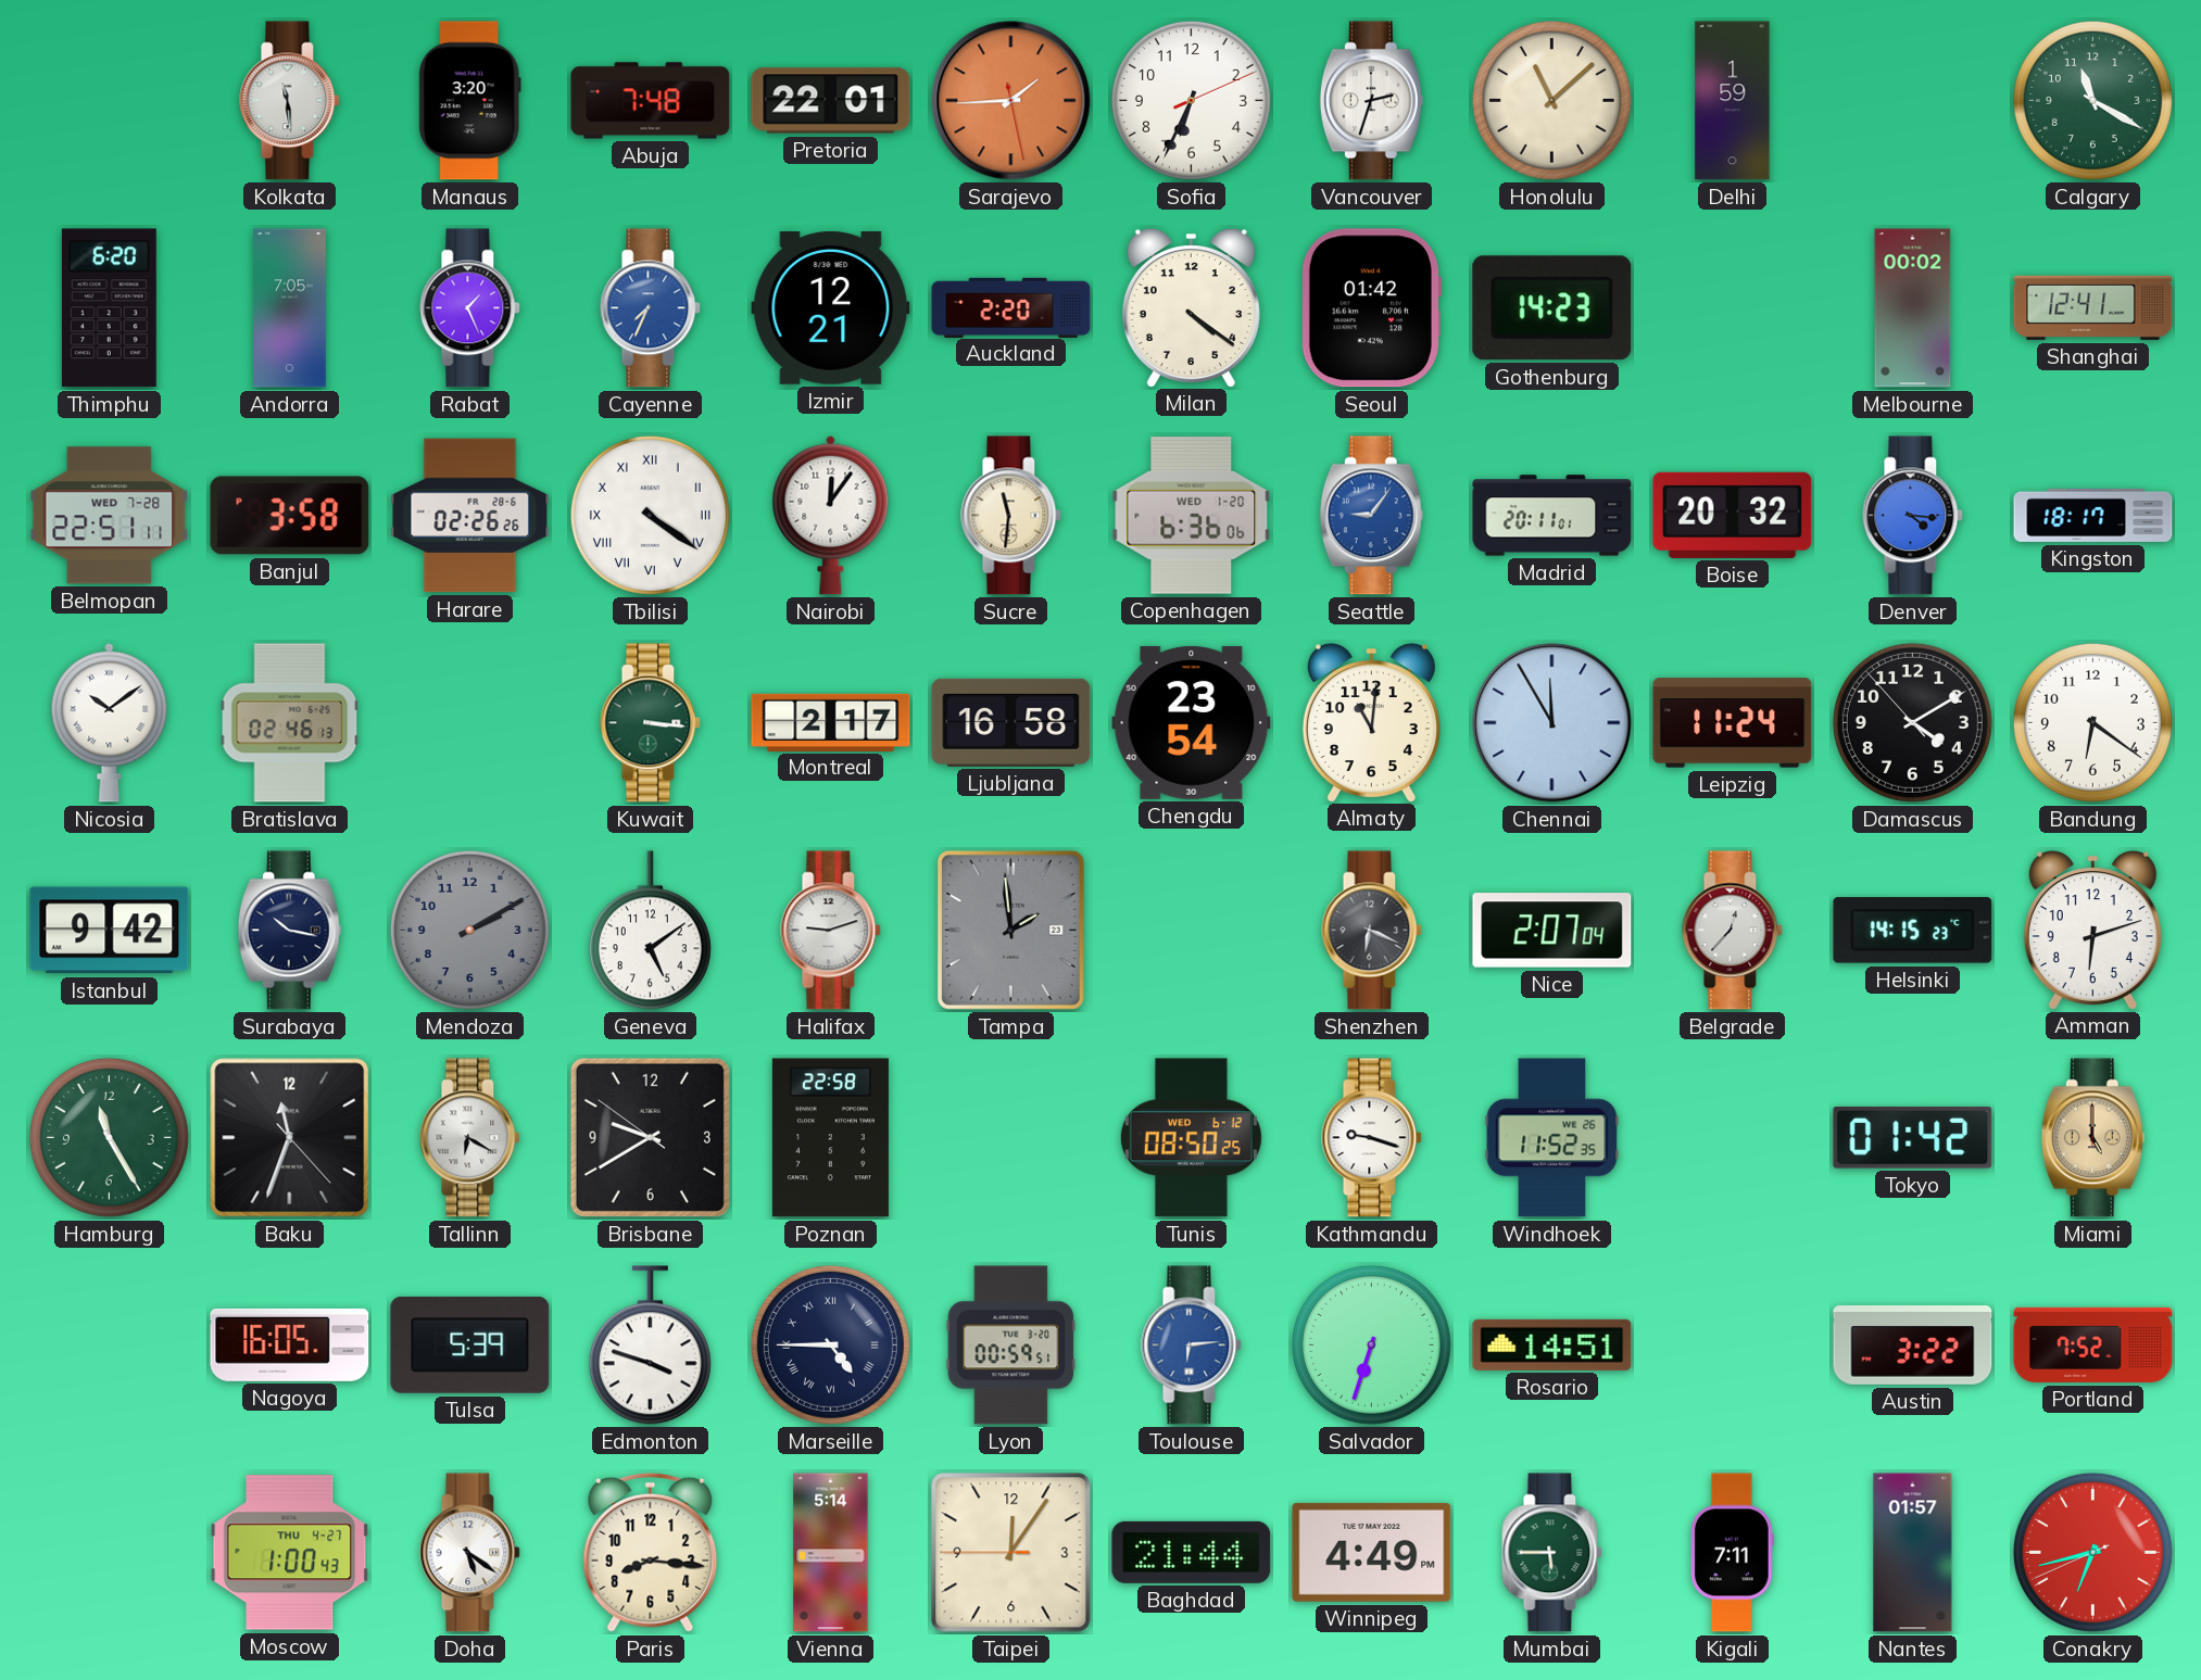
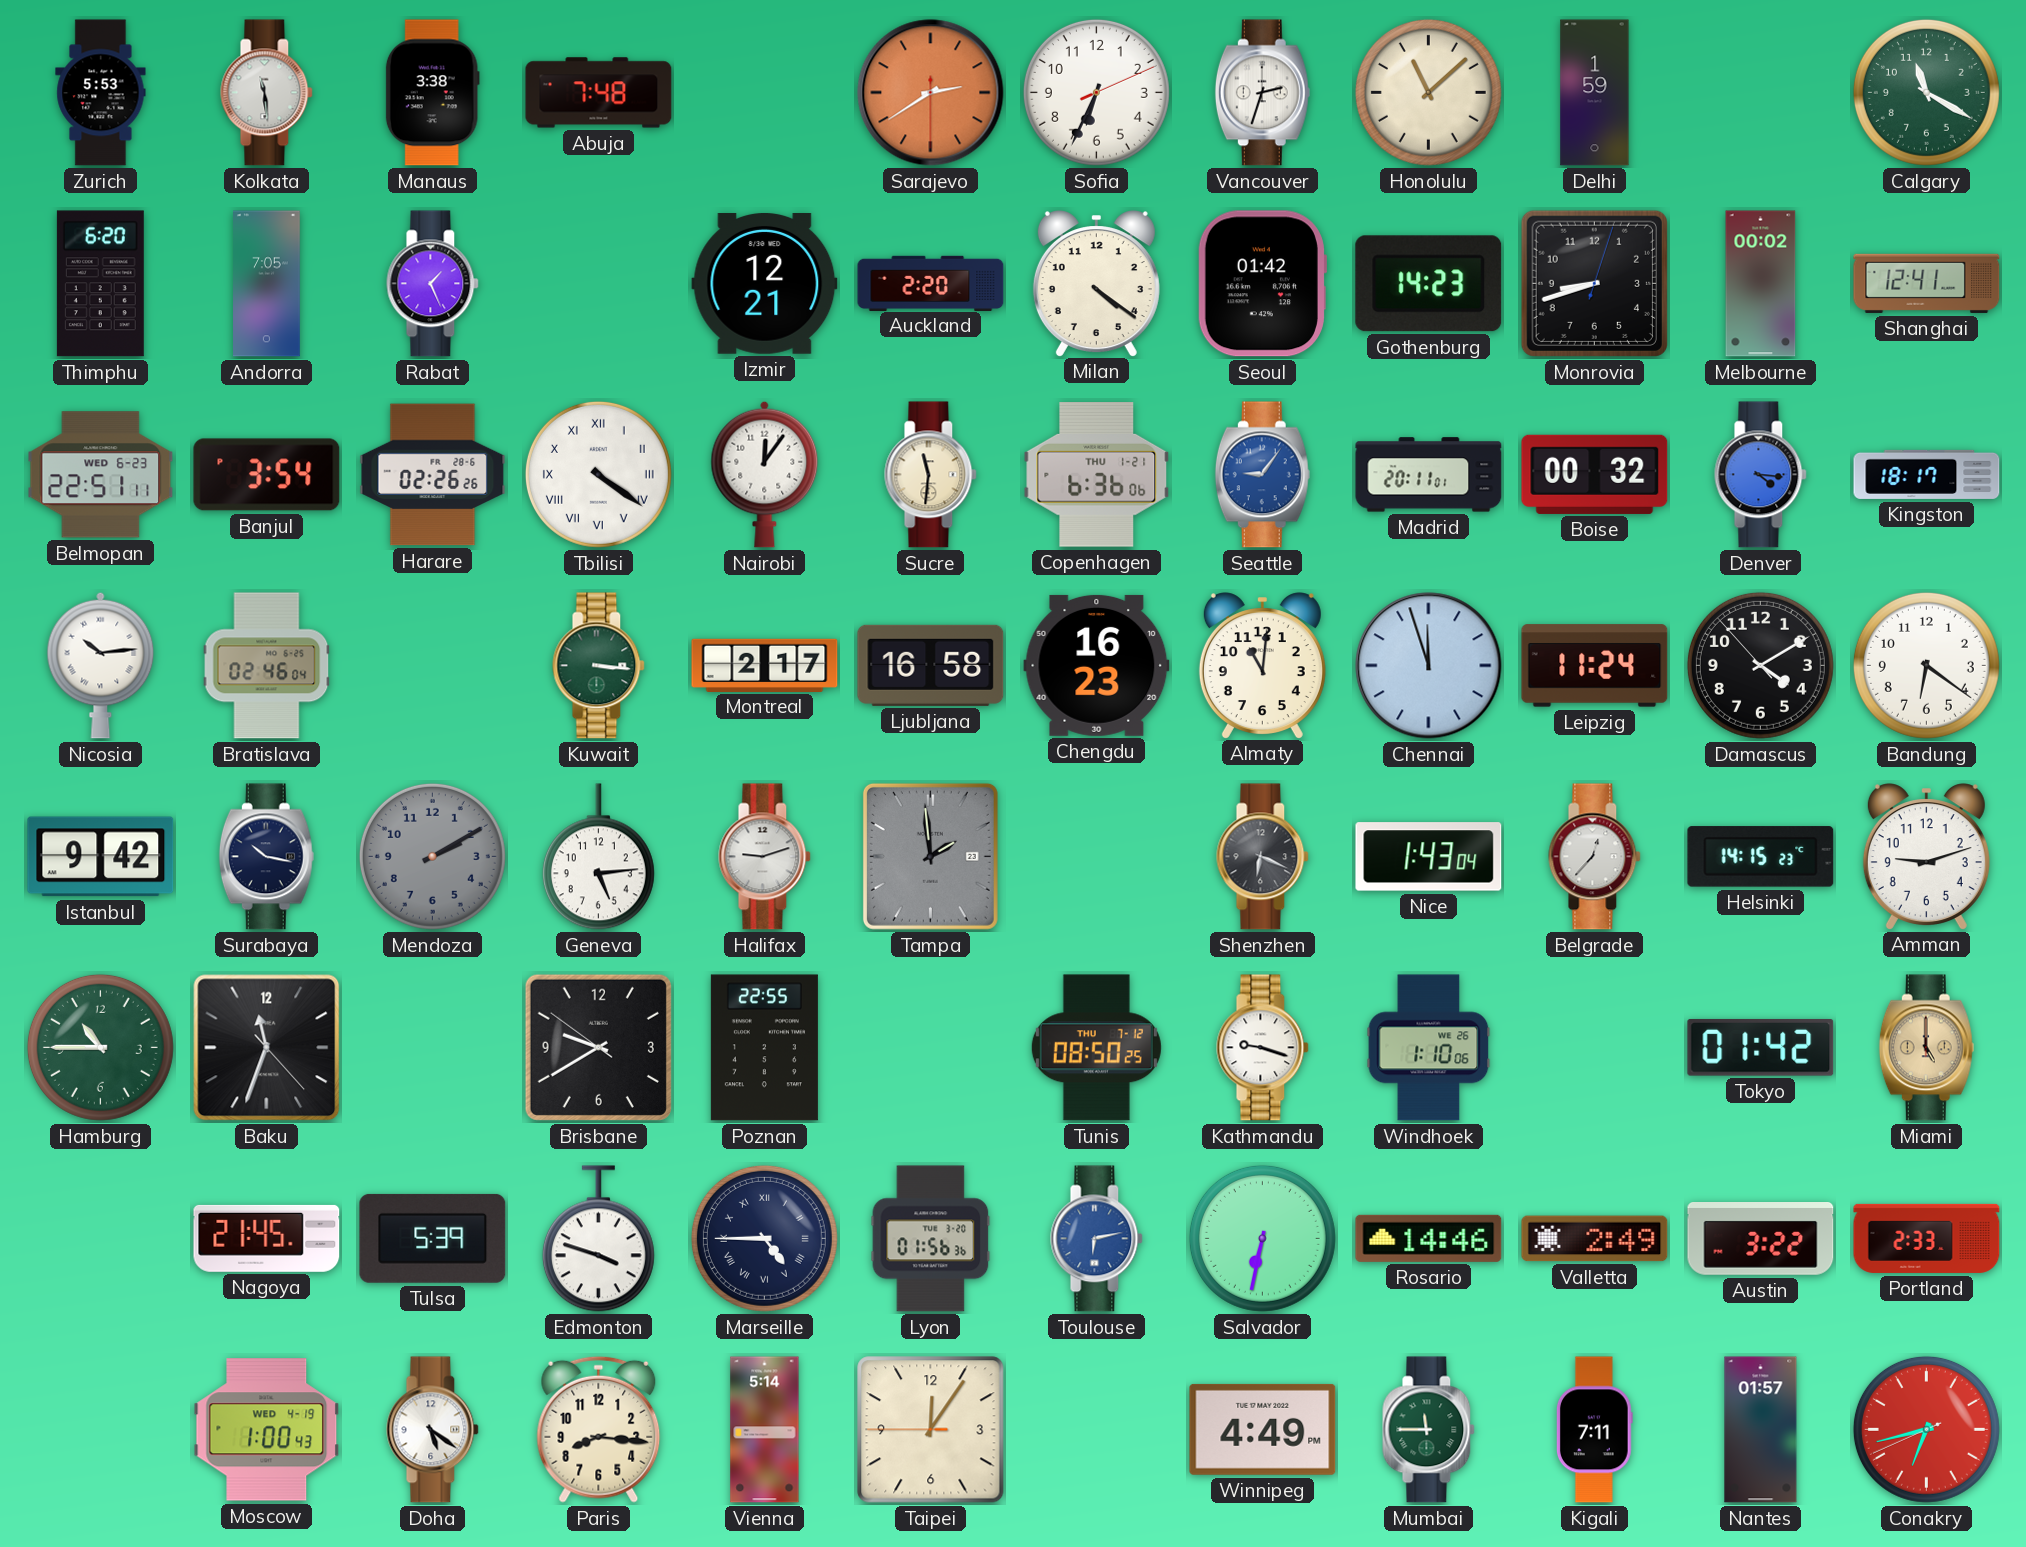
Zurich: none -> 5:53
Manaus: 3:20 -> 3:38
Pretoria: 22:01 -> none
Sarajevo: 1:44 -> 2:39
Cayenne: 7:34 -> none
Monrovia: none -> 8:42
Belmopan date: WED 7-28 -> WED 6-23
Banjul: 3:58 -> 3:54
Copenhagen date: WED 1-20 -> THU 1-21
Boise: 20:32 -> 00:32
Nicosia: 10:09 -> 10:14
Bratislava: 02:46:13 -> 02:46:04
Chengdu: 23:54 -> 16:23
Chennai: 11:55 -> 11:57
Geneva: 5:09 -> 5:14
Nice: 2:07 -> 1:43
Amman: 6:12 -> 9:12
Hamburg: 11:25 -> 10:45
Tallinn: 6:20 -> none
Poznan: 22:58 -> 22:55
Tunis date: WED 6-12 -> THU 7-12
Windhoek: 11:52 -> 1:10
Nagoya: 16:05 -> 21:45
Lyon: 00:59 -> 01:56
Toulouse: 6:14 -> 6:13
Salvador: 6:33 -> 6:32
Rosario: 14:51 -> 14:46
Valletta: none -> 2:49
Portland: 7:52 -> 2:33
Moscow date: THU 4-27 -> WED 4-19
Baghdad: 21:44 -> none
Mumbai: 5:45 -> 11:45
